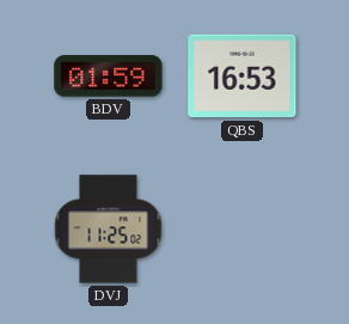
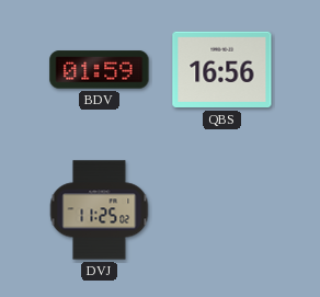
QBS: 16:53 -> 16:56
